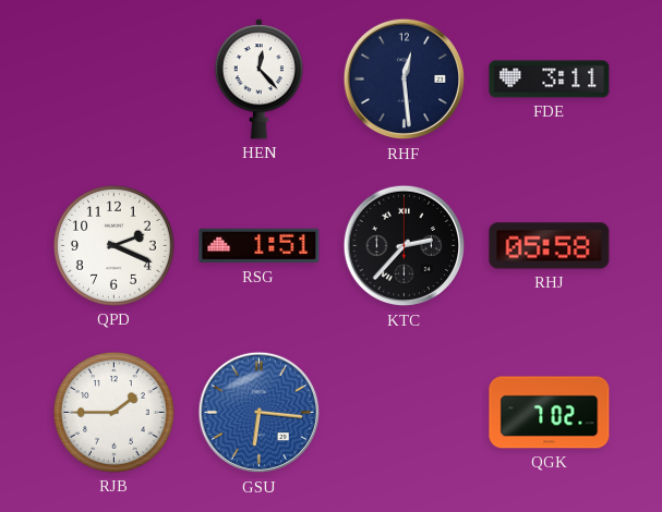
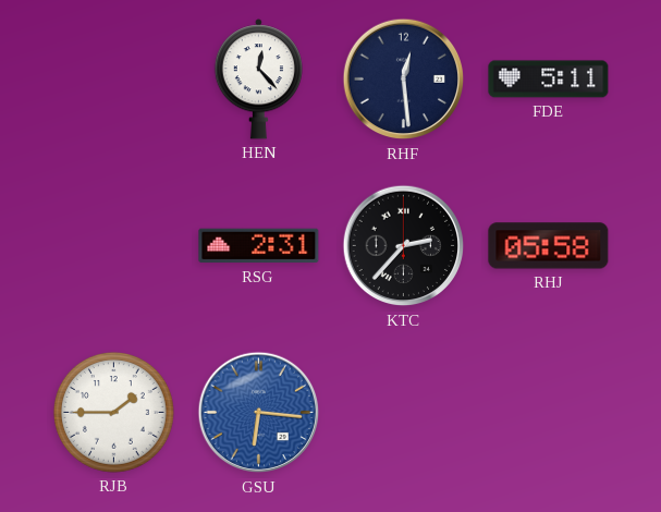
FDE: 3:11 -> 5:11
QPD: 2:19 -> none
RSG: 1:51 -> 2:31
QGK: 7:02 -> none
